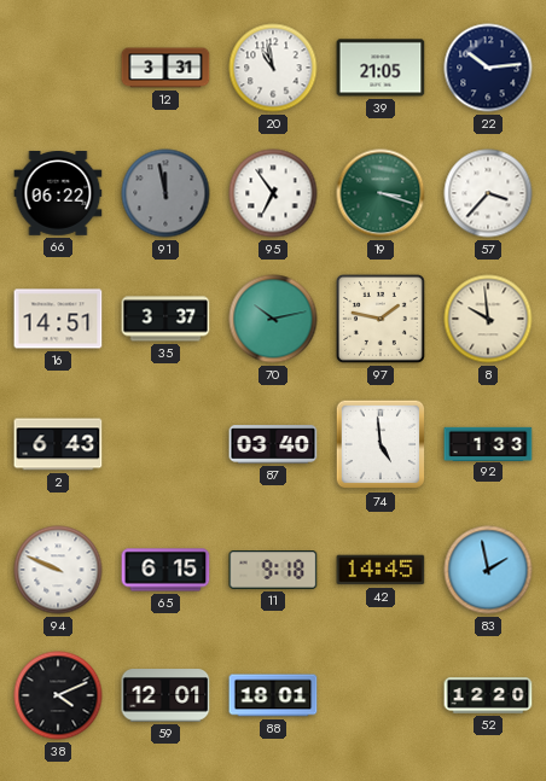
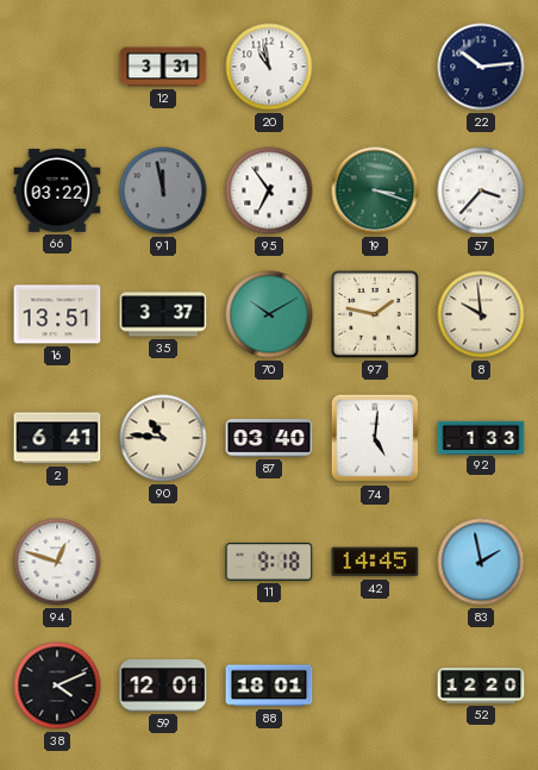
39: 21:05 -> none
66: 06:22 -> 03:22
16: 14:51 -> 13:51
70: 10:13 -> 10:10
2: 6:43 -> 6:41
90: none -> 10:46
74: 4:59 -> 5:01
94: 9:49 -> 12:48
65: 6:15 -> none
